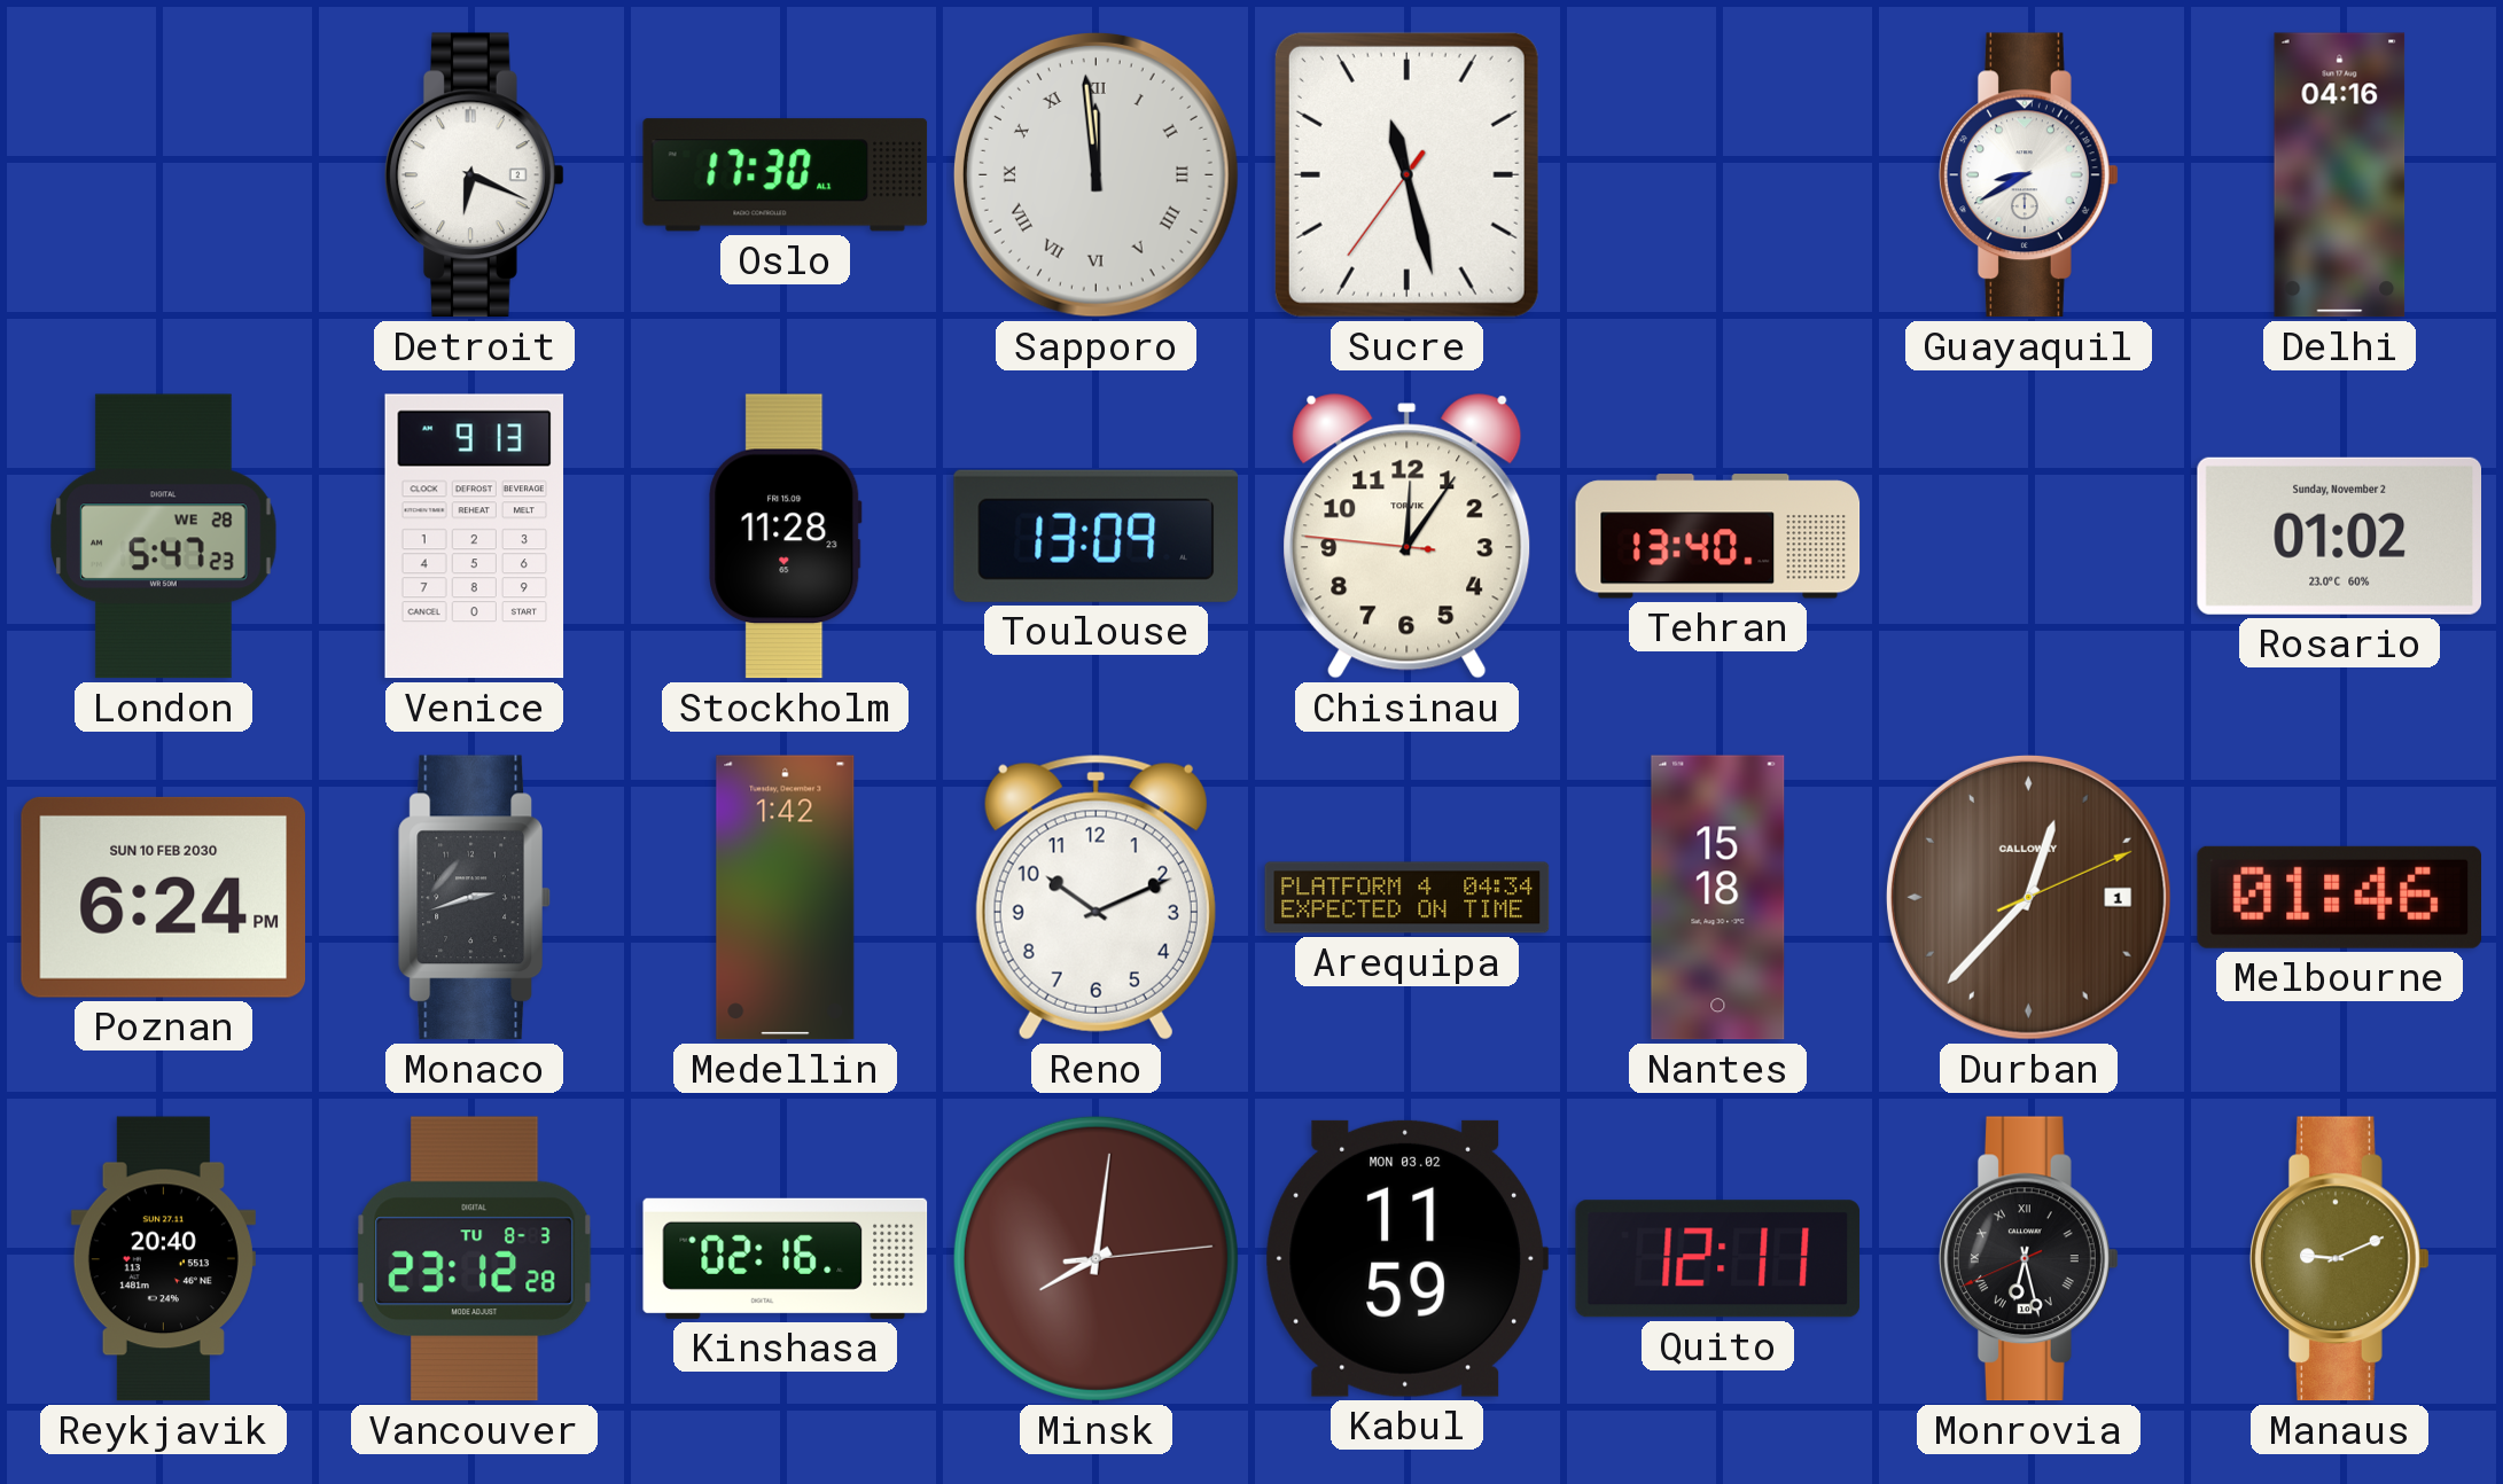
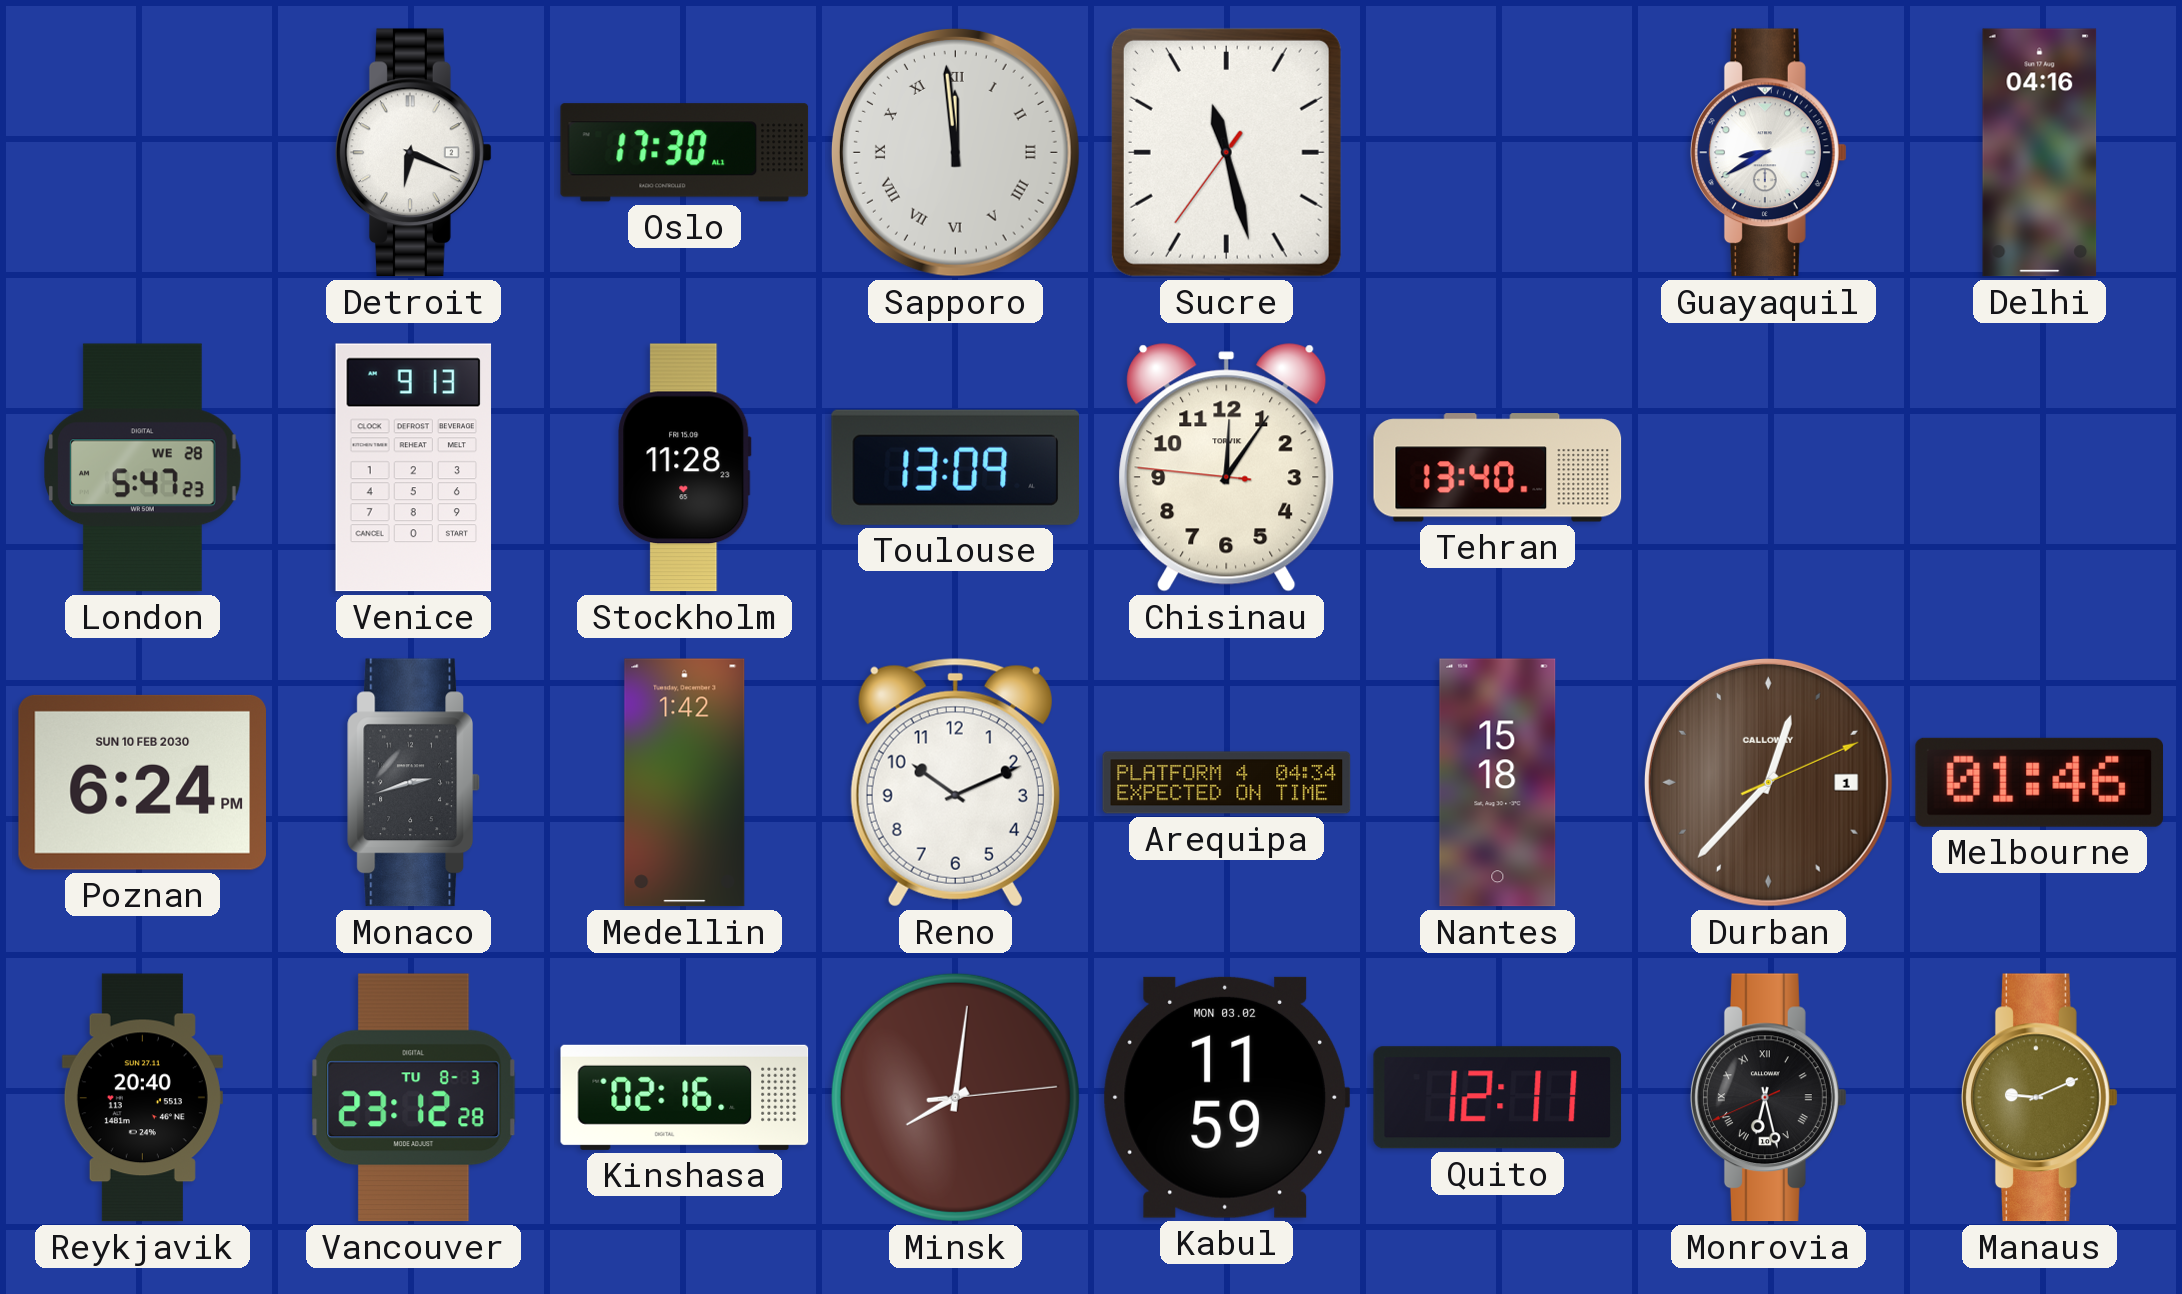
Rosario: 01:02 -> none
